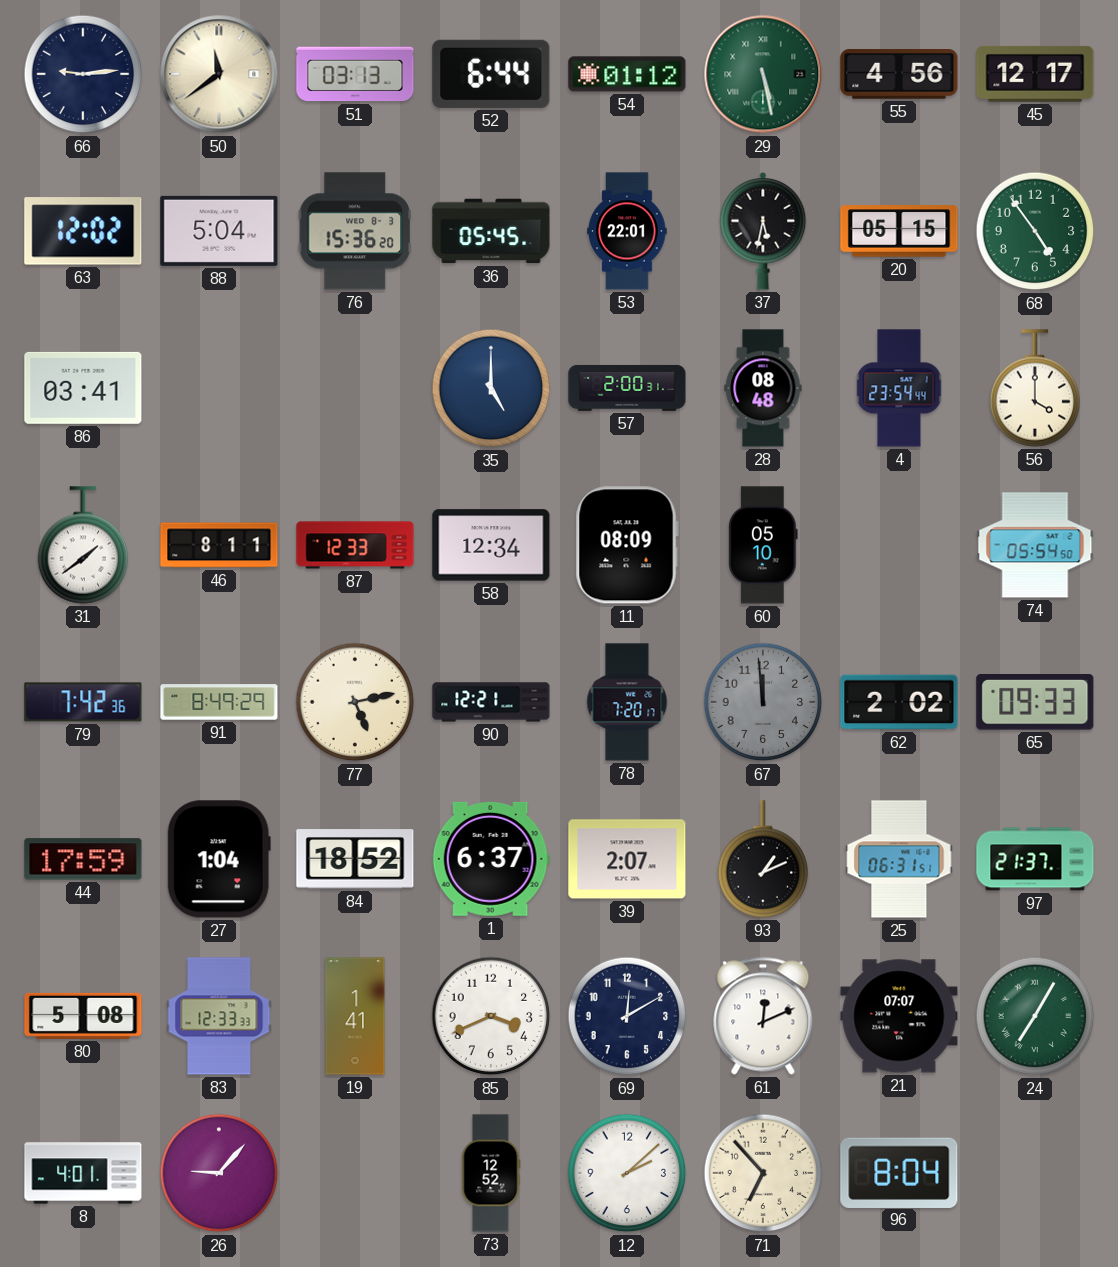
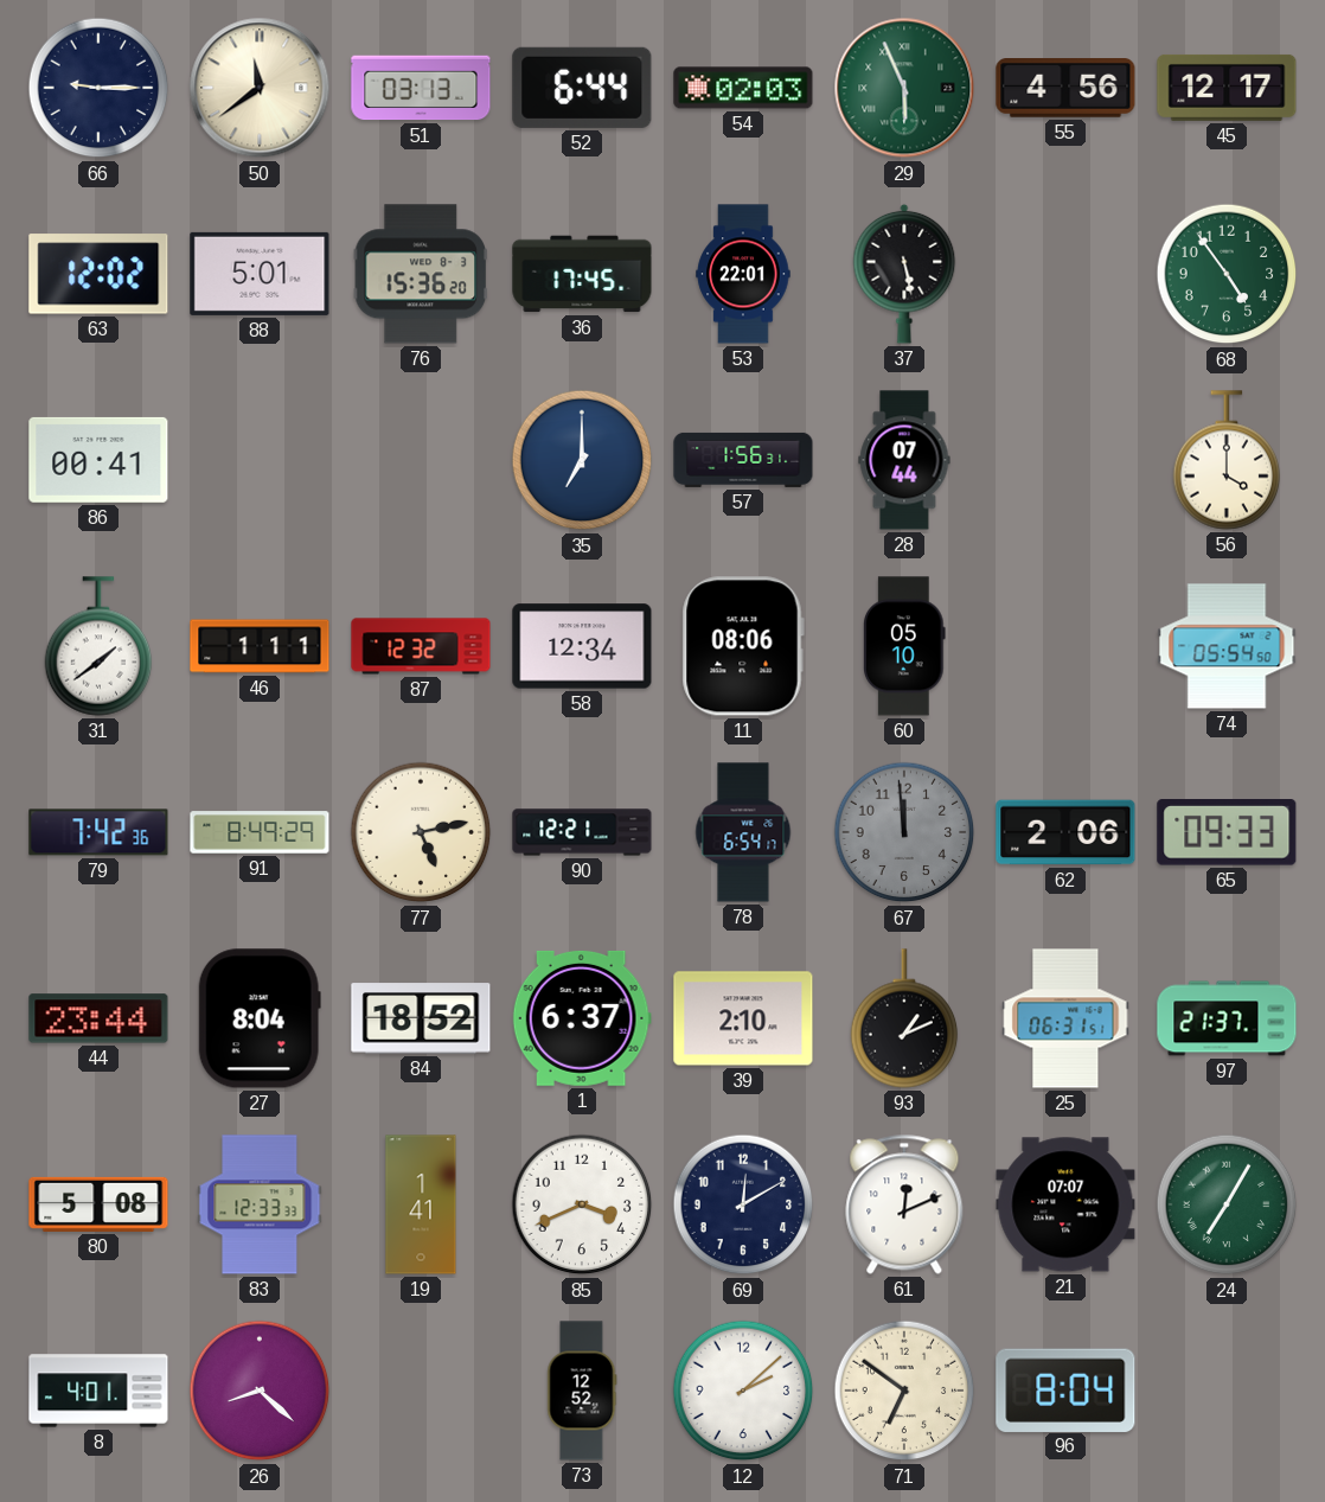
66: 9:14 -> 9:15
54: 01:12 -> 02:03
29: 5:28 -> 5:56
88: 5:04 -> 5:01
36: 05:45 -> 17:45
37: 5:32 -> 5:28
20: 05:15 -> none
86: 03:41 -> 00:41
35: 5:00 -> 7:00
57: 2:00 -> 1:56
28: 08:48 -> 07:44
4: 23:54 -> none
46: 8:11 -> 1:11
87: 12:33 -> 12:32
11: 08:09 -> 08:06
78: 7:20 -> 6:54
62: 2:02 -> 2:06
44: 17:59 -> 23:44
27: 1:04 -> 8:04
39: 2:07 -> 2:10
26: 9:07 -> 8:22
71: 6:53 -> 6:51
